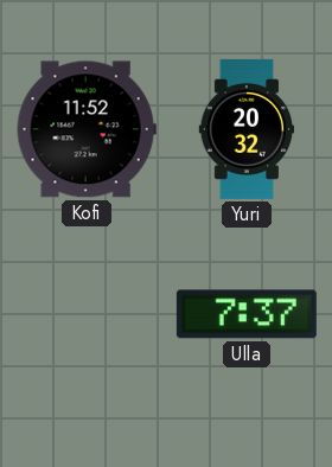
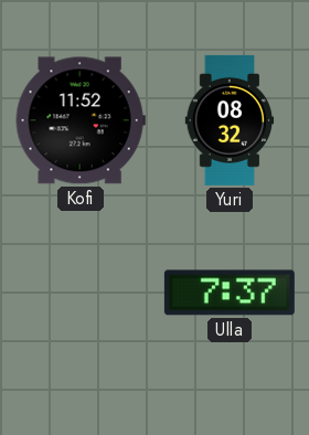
Yuri: 20:32 -> 08:32
